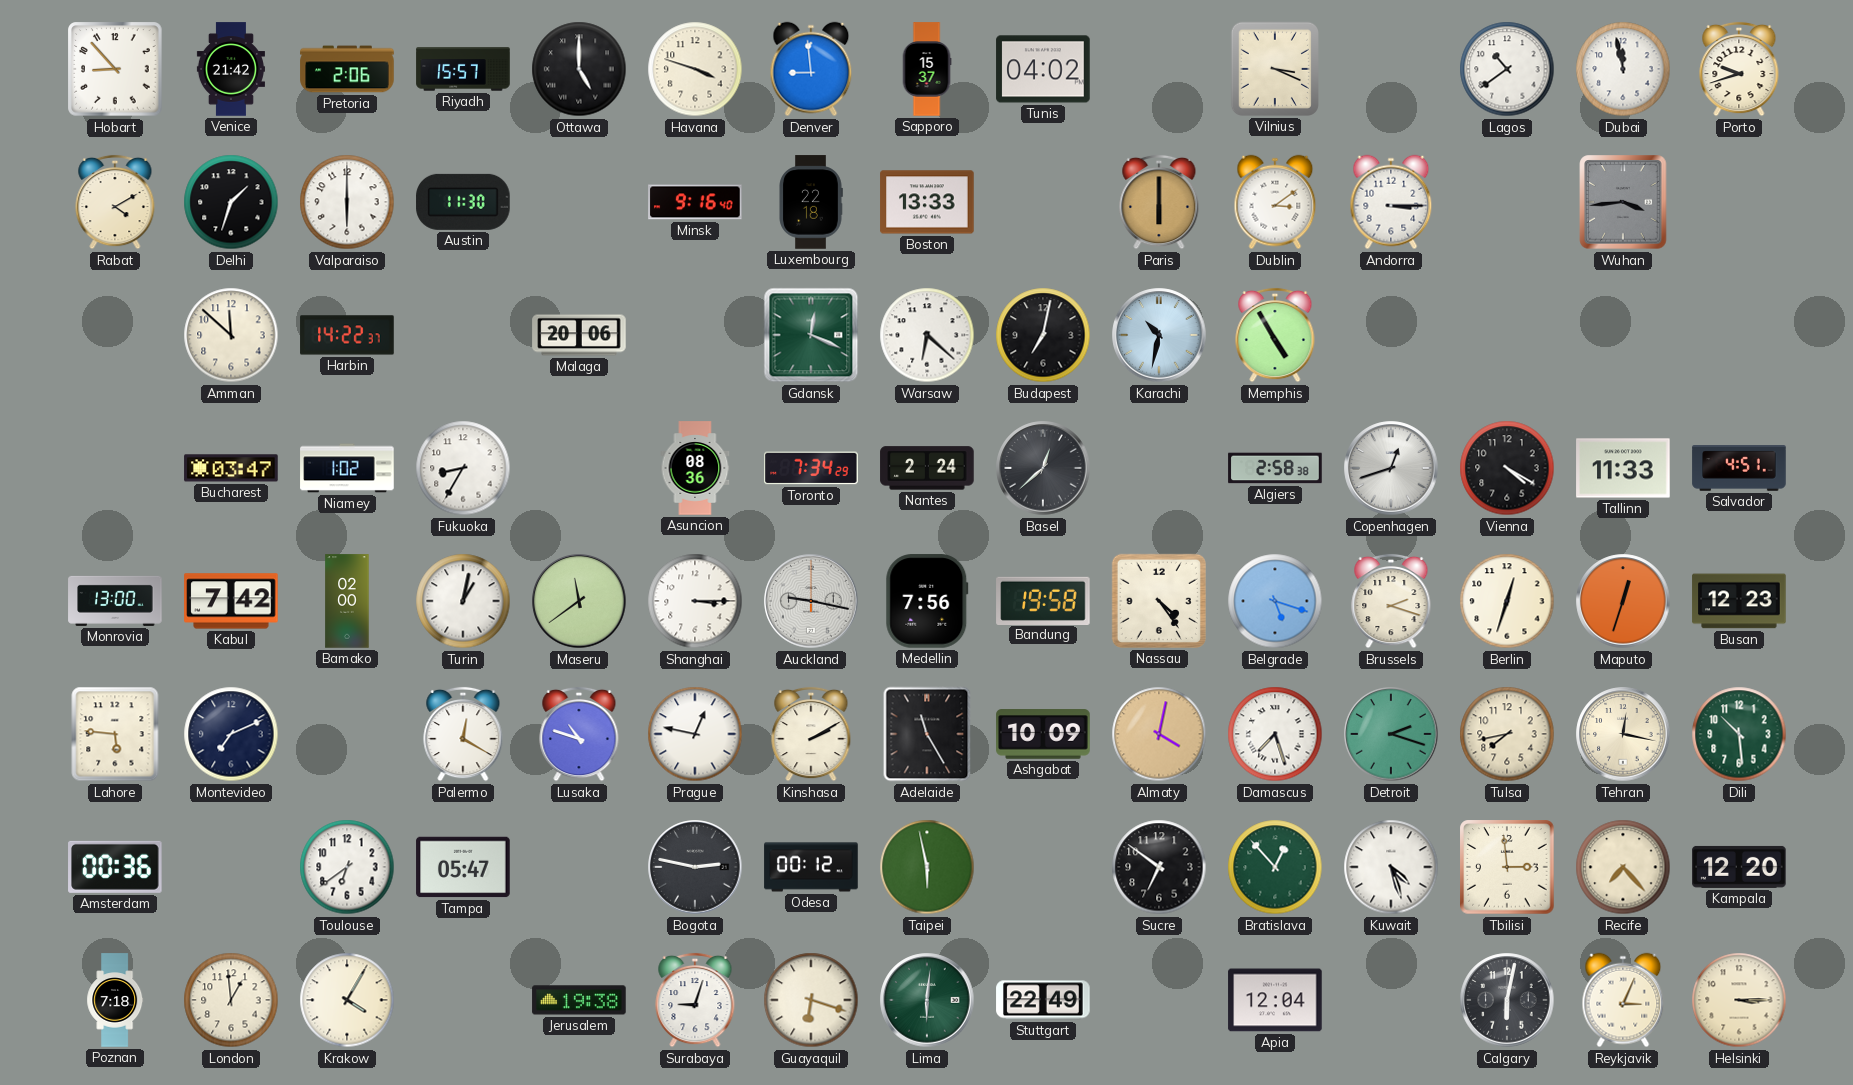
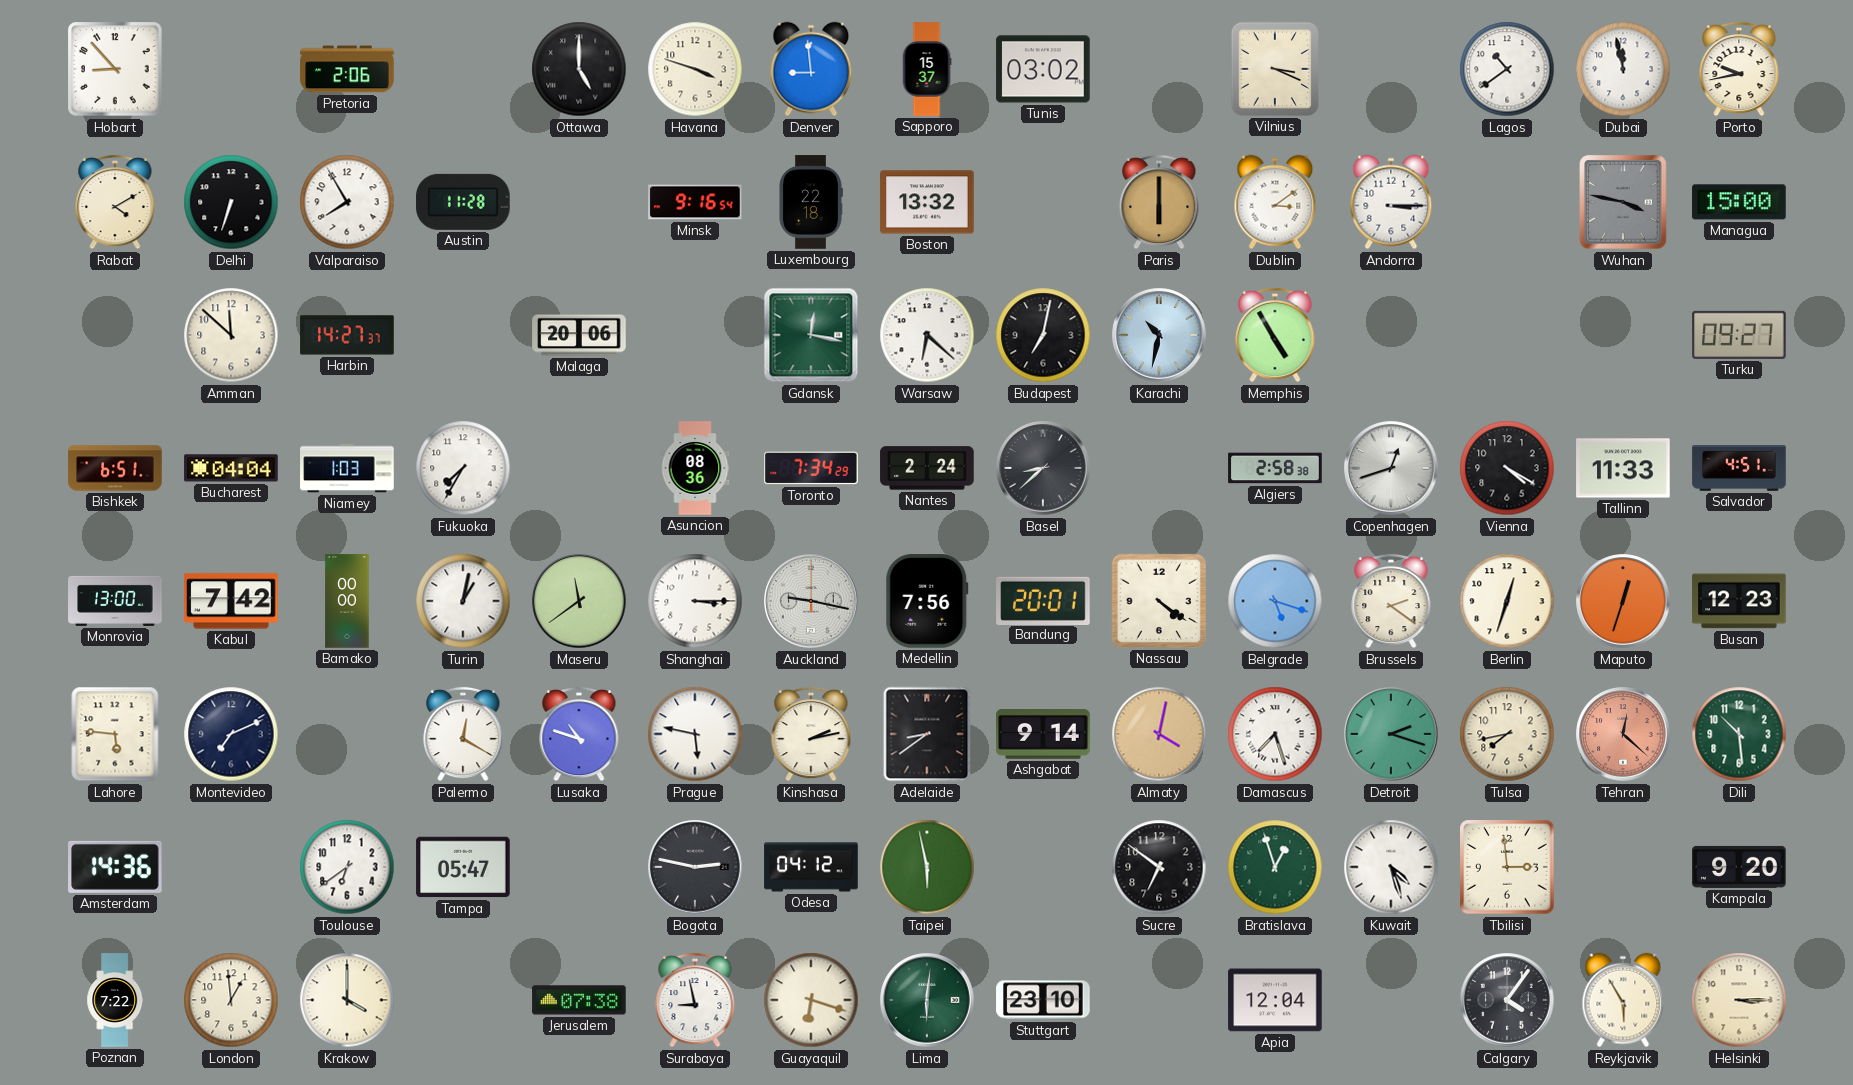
Venice: 21:42 -> none
Riyadh: 15:57 -> none
Tunis: 04:02 -> 03:02
Porto: 9:42 -> 9:43
Delhi: 1:33 -> 6:33
Valparaiso: 6:00 -> 7:55
Austin: 11:30 -> 11:28
Minsk: 9:16:40 -> 9:16:54
Boston: 13:33 -> 13:32
Wuhan: 3:44 -> 3:47
Managua: none -> 15:00
Harbin: 14:22 -> 14:27
Gdansk: 12:19 -> 12:17
Turku: none -> 09:27
Bishkek: none -> 6:51
Bucharest: 03:47 -> 04:04
Niamey: 1:02 -> 1:03
Fukuoka: 8:35 -> 7:35
Basel: 12:38 -> 8:38
Bamako: 02:00 -> 00:00
Bandung: 19:58 -> 20:01
Nassau: 4:24 -> 4:21
Brussels: 2:18 -> 2:21
Prague: 12:47 -> 5:47
Kinshasa: 2:10 -> 2:13
Adelaide: 11:25 -> 8:39
Ashgabat: 10:09 -> 9:14
Tehran: 12:17 -> 12:22
Tehran dial: cream -> salmon
Amsterdam: 00:36 -> 14:36
Odesa: 00:12 -> 04:12
Bratislava: 12:53 -> 12:57
Recife: 7:23 -> none
Kampala: 12:20 -> 9:20
Poznan: 7:18 -> 7:22
Krakow: 4:05 -> 4:00
Jerusalem: 19:38 -> 07:38
Surabaya: 9:03 -> 8:58
Stuttgart: 22:49 -> 23:10
Calgary: 6:02 -> 4:06
Reykjavik: 3:04 -> 5:55
